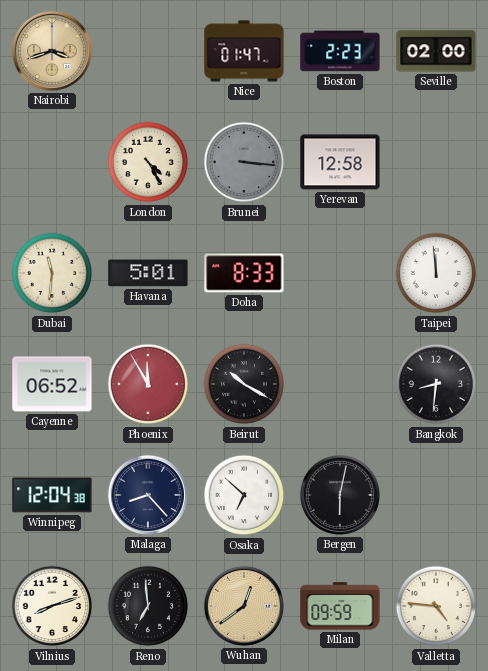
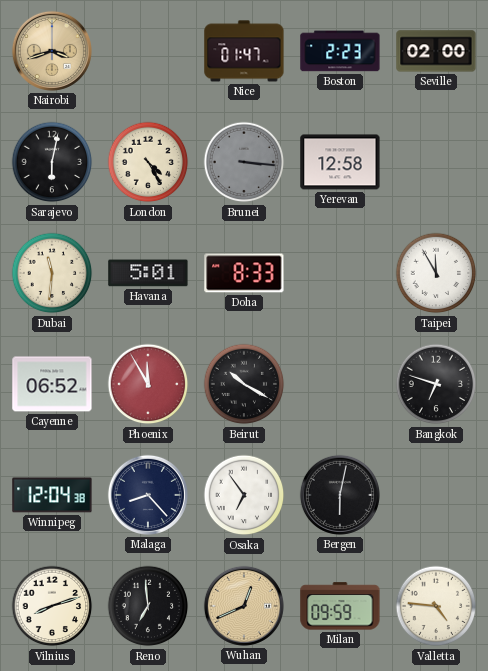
Sarajevo: none -> 6:02
Taipei: 11:59 -> 11:55
Bangkok: 8:31 -> 6:48
Osaka: 6:52 -> 6:54
Wuhan: 12:39 -> 12:41
